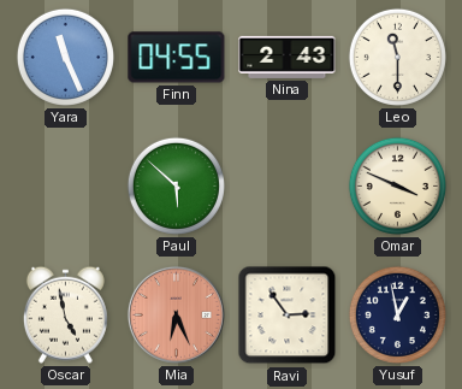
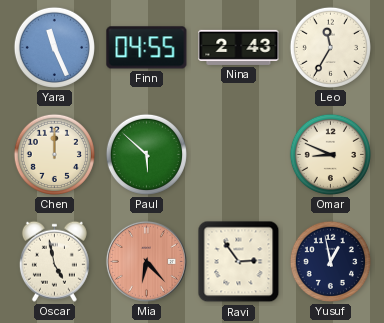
Leo: 11:30 -> 11:35
Chen: none -> 12:00
Omar: 3:49 -> 8:49
Mia: 6:26 -> 6:23
